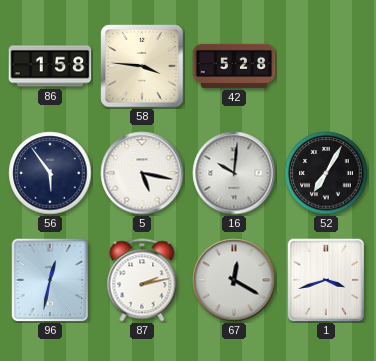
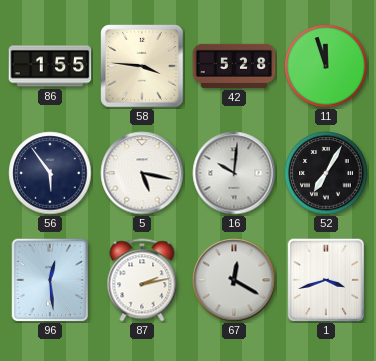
86: 1:58 -> 1:55
11: none -> 11:57
96: 12:32 -> 12:29
